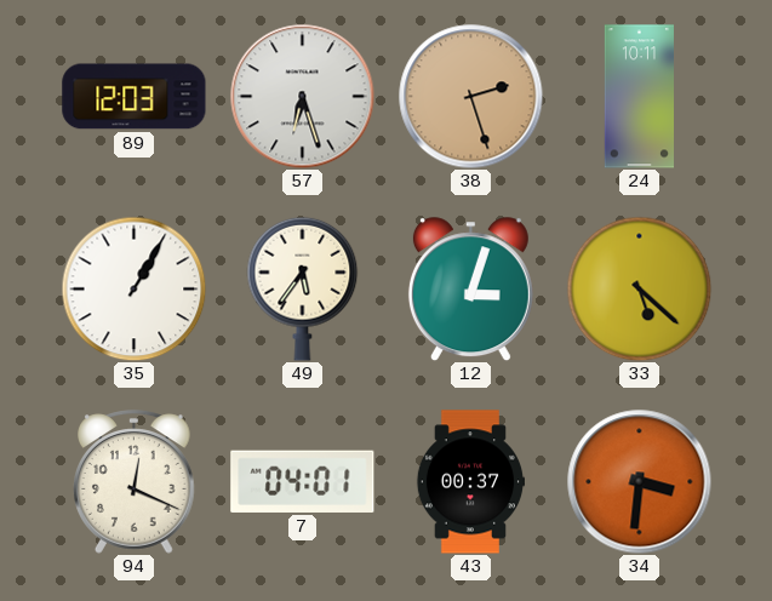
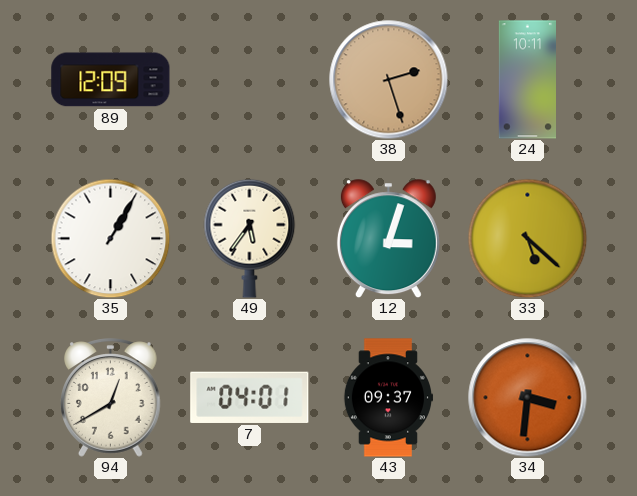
89: 12:03 -> 12:09
57: 6:27 -> none
94: 12:19 -> 12:40
43: 00:37 -> 09:37
